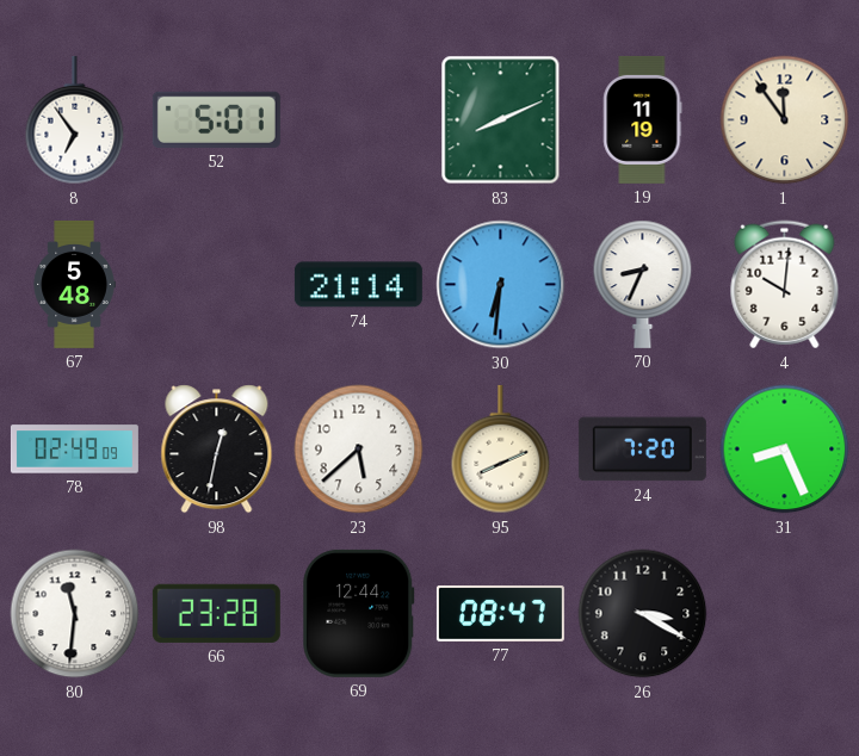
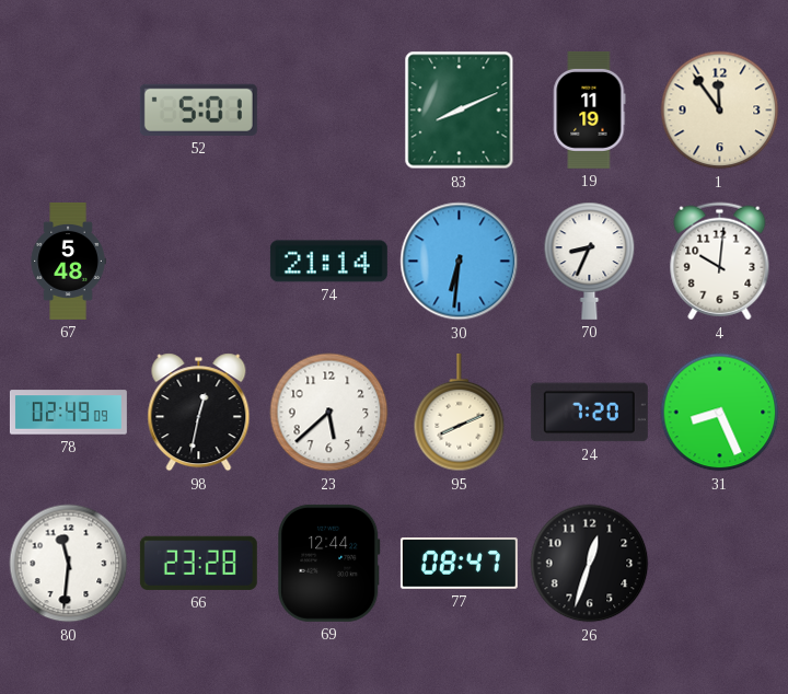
8: 6:54 -> none
26: 3:20 -> 12:33
